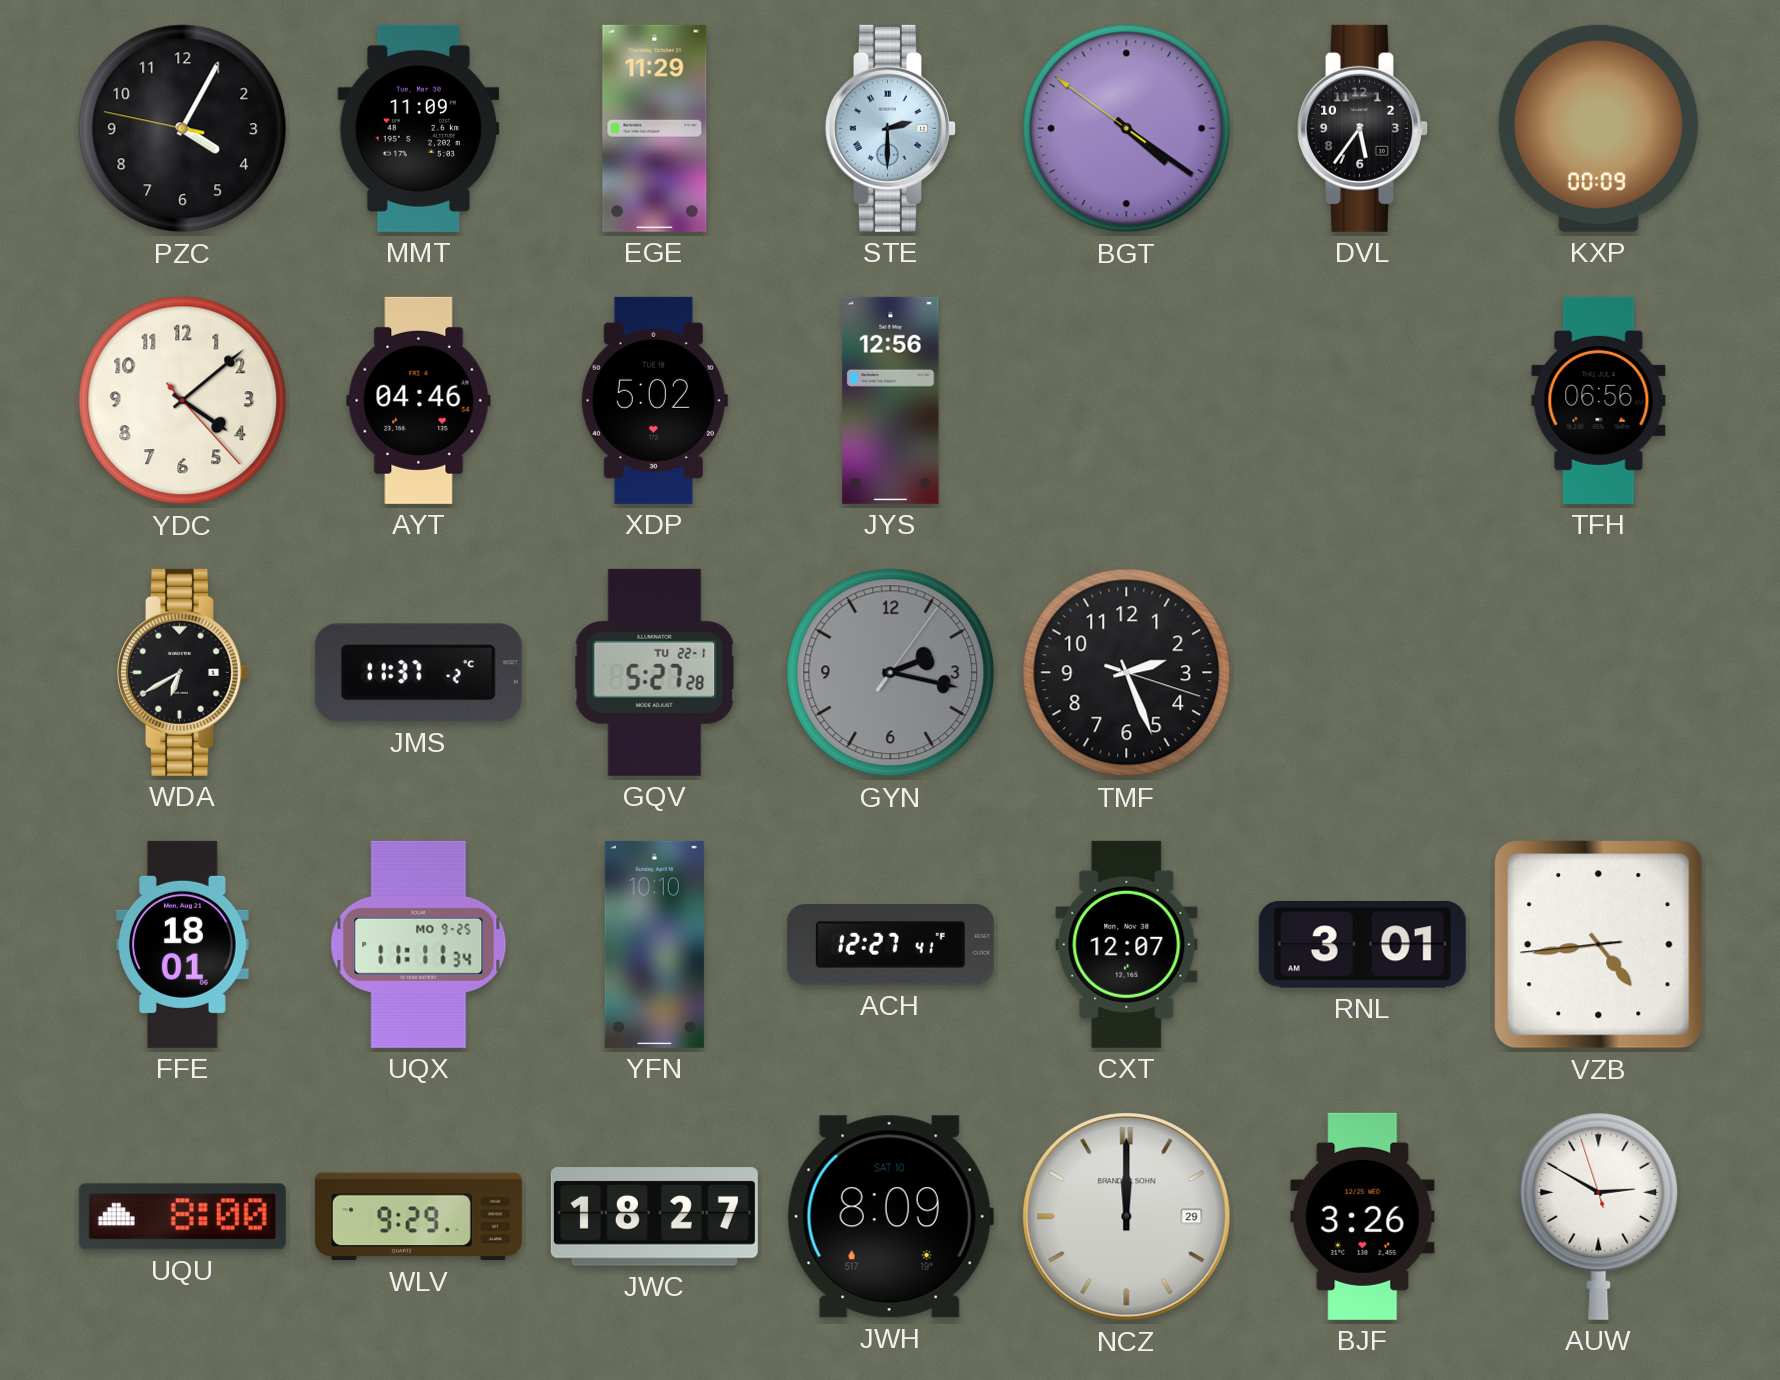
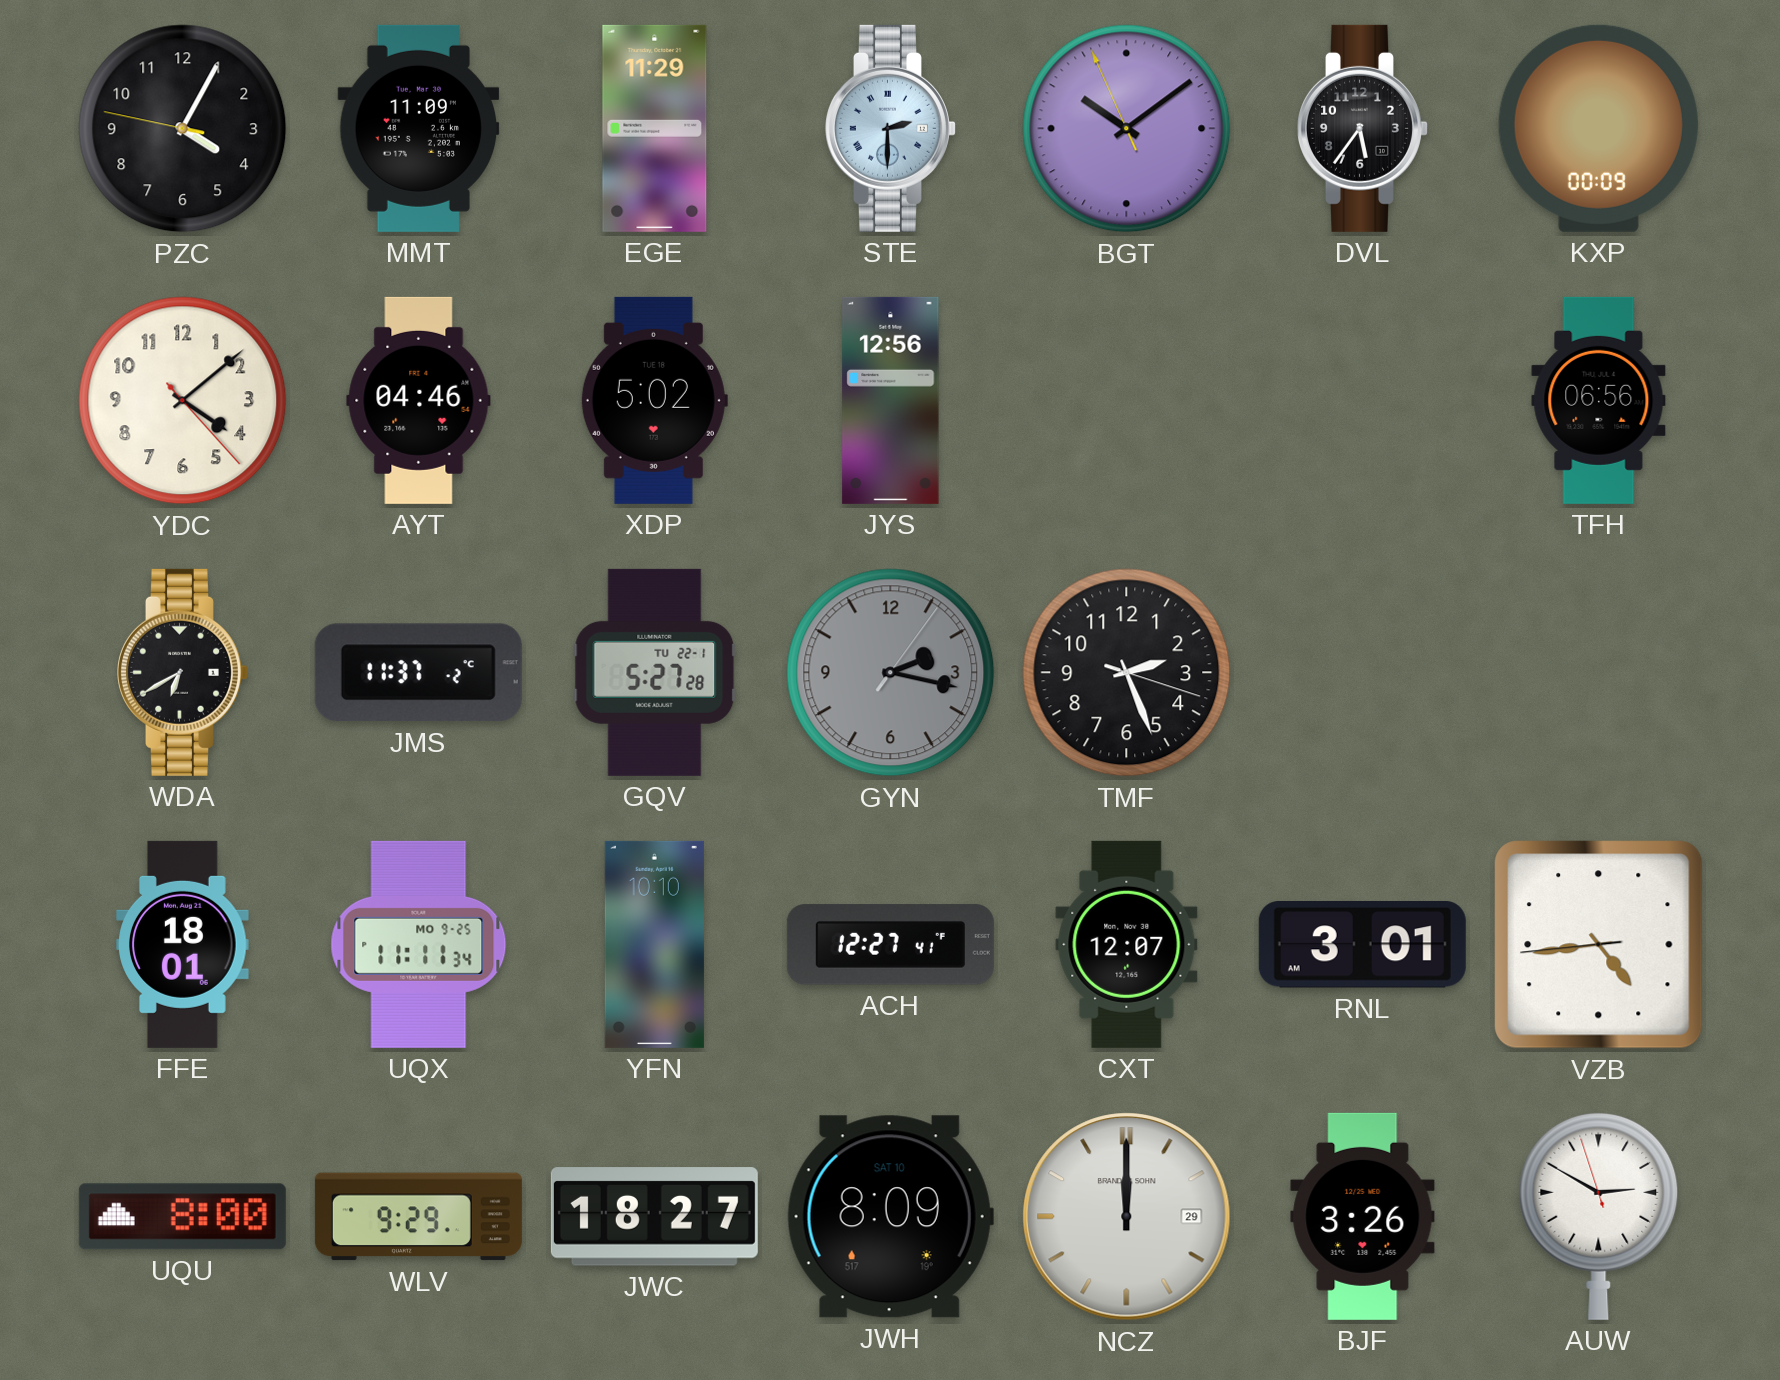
BGT: 4:20 -> 10:08
